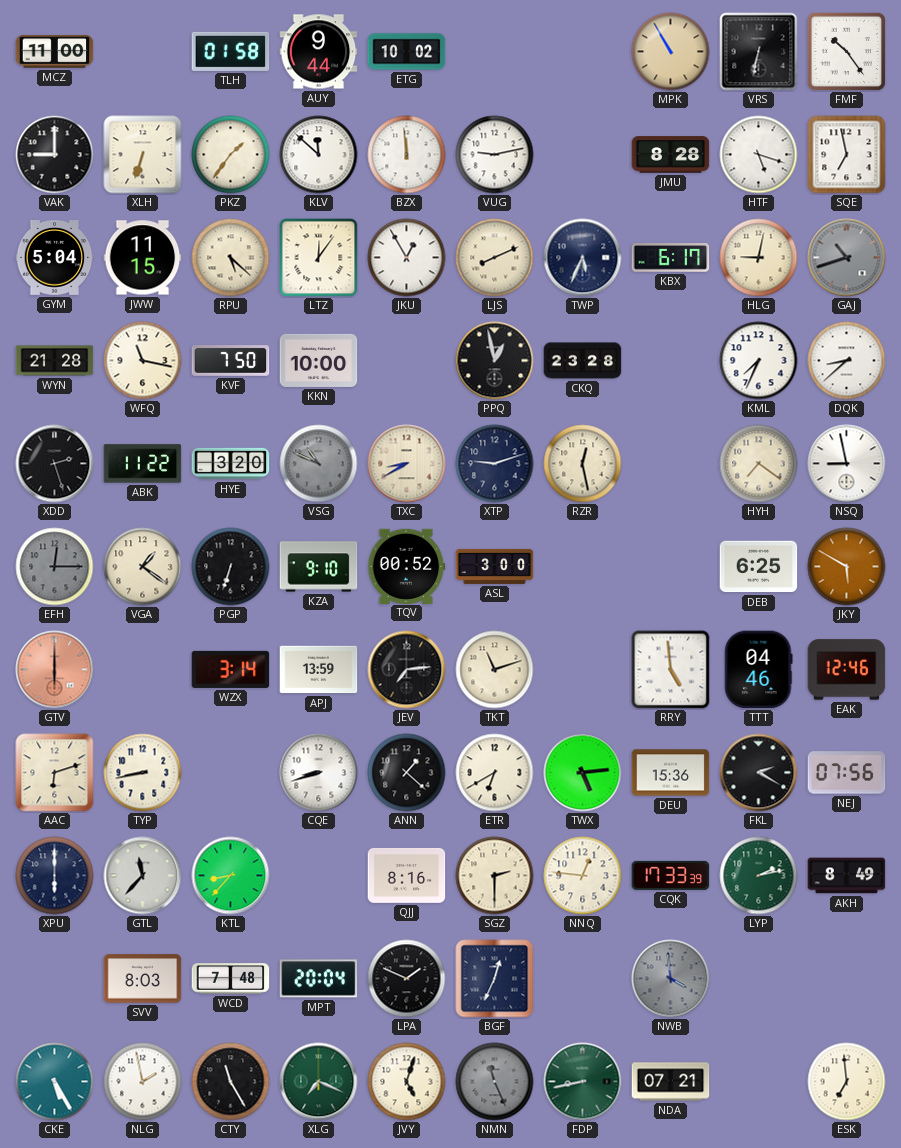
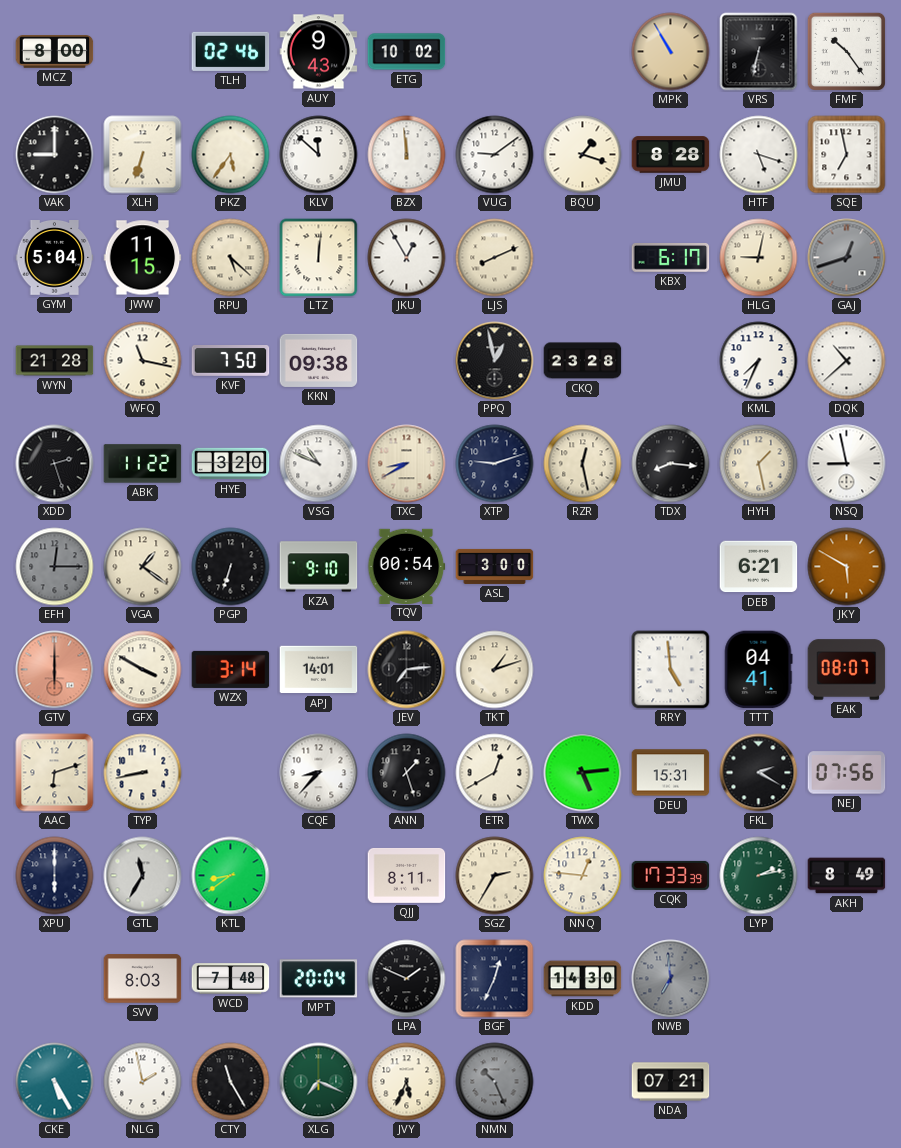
MCZ: 11:00 -> 8:00
TLH: 01:58 -> 02:46
AUY: 9:44 -> 9:43
PKZ: 1:36 -> 5:36
VUG: 9:13 -> 9:09
BQU: none -> 1:18
LTZ: 12:06 -> 12:01
TWP: 5:34 -> none
GAJ: 10:42 -> 12:42
KKN: 10:00 -> 09:38
DQK: 8:38 -> 10:38
VSG dial: grey -> white
TDX: none -> 8:16
HYH: 7:21 -> 1:28
TQV: 00:52 -> 00:54
DEB: 6:25 -> 6:21
GFX: none -> 3:50
APJ: 13:59 -> 14:01
TKT: 11:12 -> 1:12
TTT: 04:46 -> 04:41
EAK: 12:46 -> 08:07
CQE: 8:42 -> 8:37
ANN: 1:22 -> 1:27
ETR: 6:40 -> 12:40
DEU: 15:36 -> 15:31
GTL: 11:37 -> 11:35
KTL: 8:37 -> 8:39
QJJ: 8:16 -> 8:11
SGZ: 2:30 -> 2:35
KDD: none -> 14:30
NWB: 3:59 -> 6:59
JVY: 5:03 -> 5:34
NMN: 11:26 -> 10:26
FDP: 8:43 -> none
ESK: 6:59 -> none
